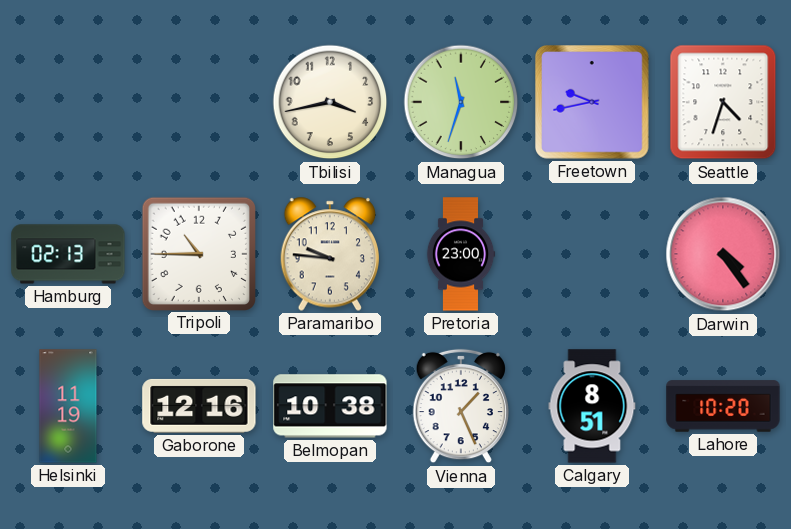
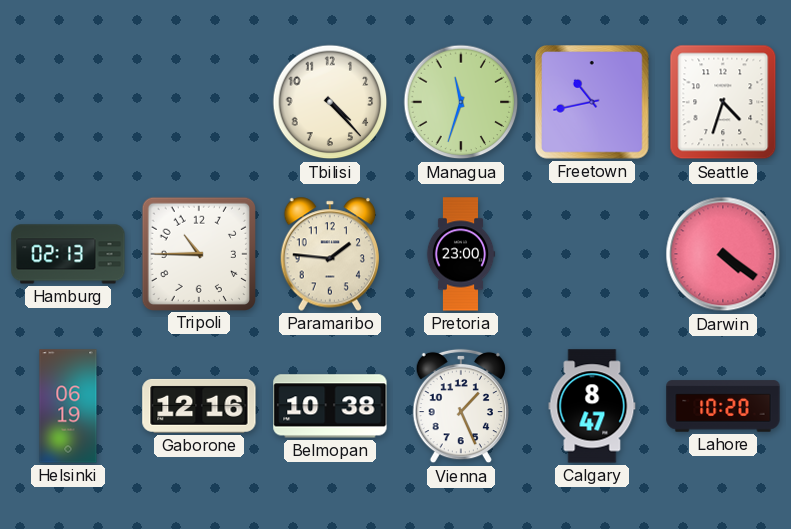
Tbilisi: 3:43 -> 4:23
Freetown: 9:43 -> 10:43
Paramaribo: 9:46 -> 1:46
Darwin: 4:24 -> 4:21
Helsinki: 11:19 -> 06:19
Calgary: 8:51 -> 8:47
